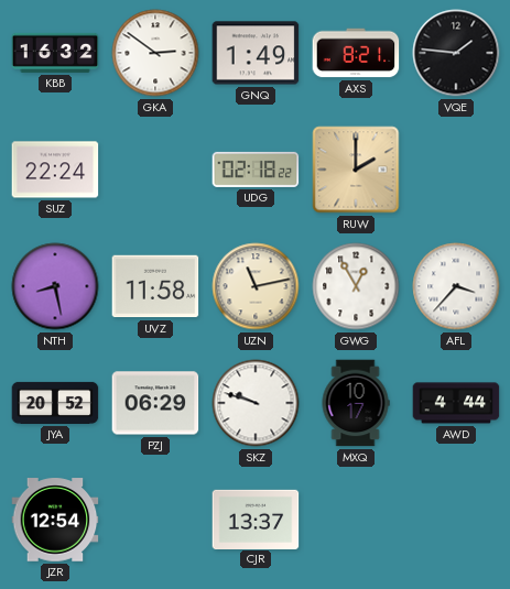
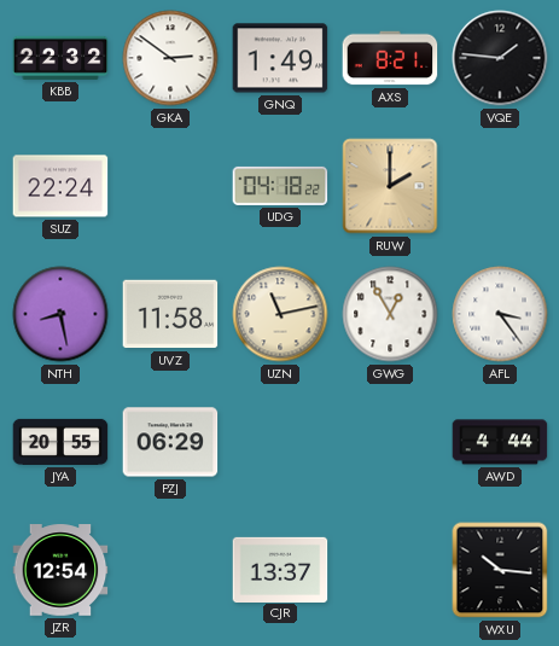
KBB: 16:32 -> 22:32
UDG: 02:18 -> 04:18
AFL: 3:37 -> 3:24
JYA: 20:52 -> 20:55
SKZ: 9:48 -> none
MXQ: 10:17 -> none
WXU: none -> 10:16
